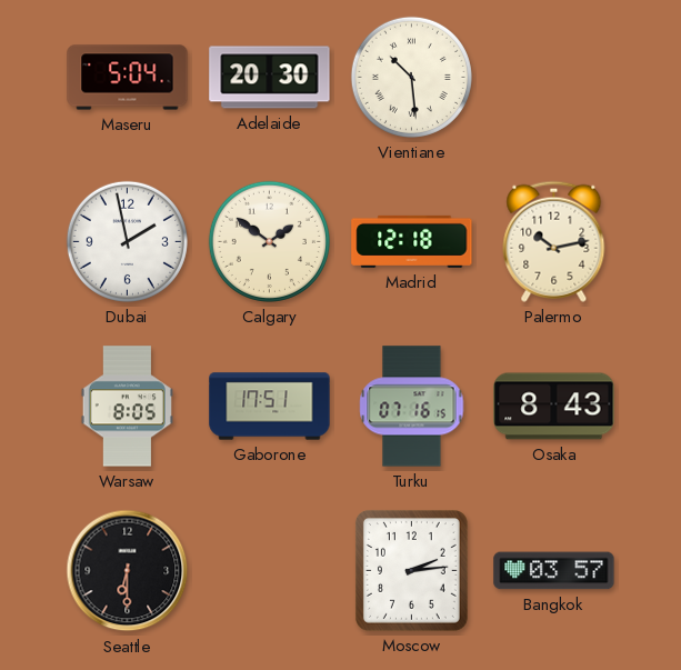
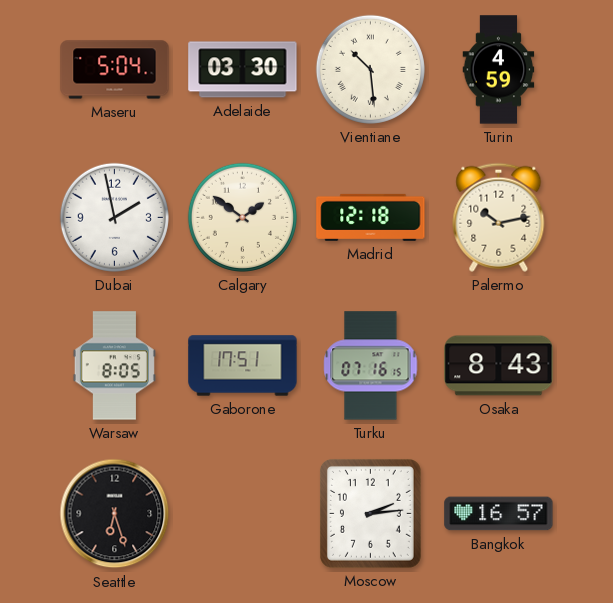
Adelaide: 20:30 -> 03:30
Turin: none -> 4:59
Seattle: 6:30 -> 6:27
Bangkok: 03:57 -> 16:57
